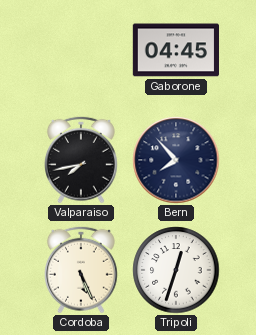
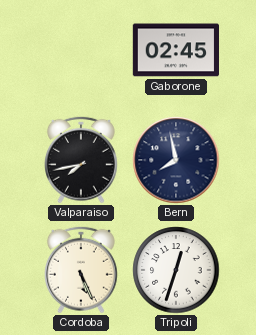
Gaborone: 04:45 -> 02:45
Bern: 7:53 -> 7:58
